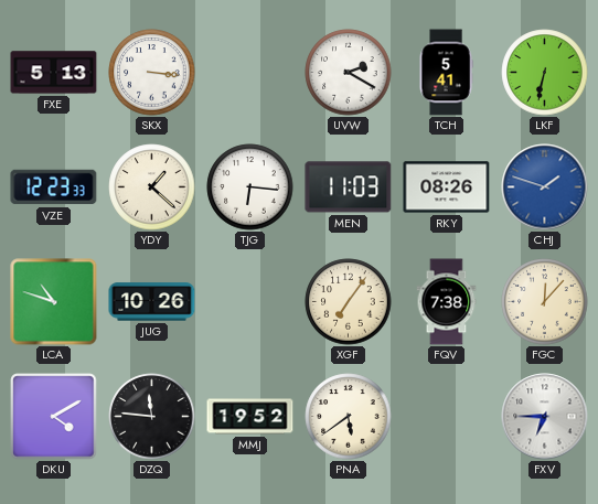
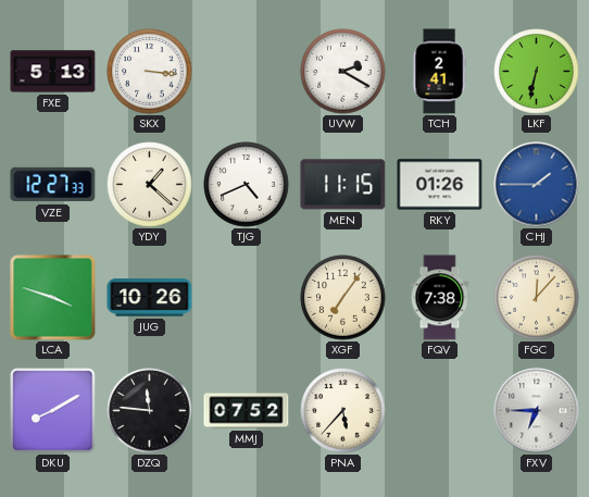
TCH: 5:41 -> 2:41
VZE: 12:23 -> 12:27
TJG: 6:16 -> 4:41
MEN: 11:03 -> 11:15
RKY: 08:26 -> 01:26
CHJ: 1:48 -> 1:45
LCA: 10:48 -> 3:48
DKU: 4:10 -> 8:10
MMJ: 19:52 -> 07:52
PNA: 5:39 -> 5:37
